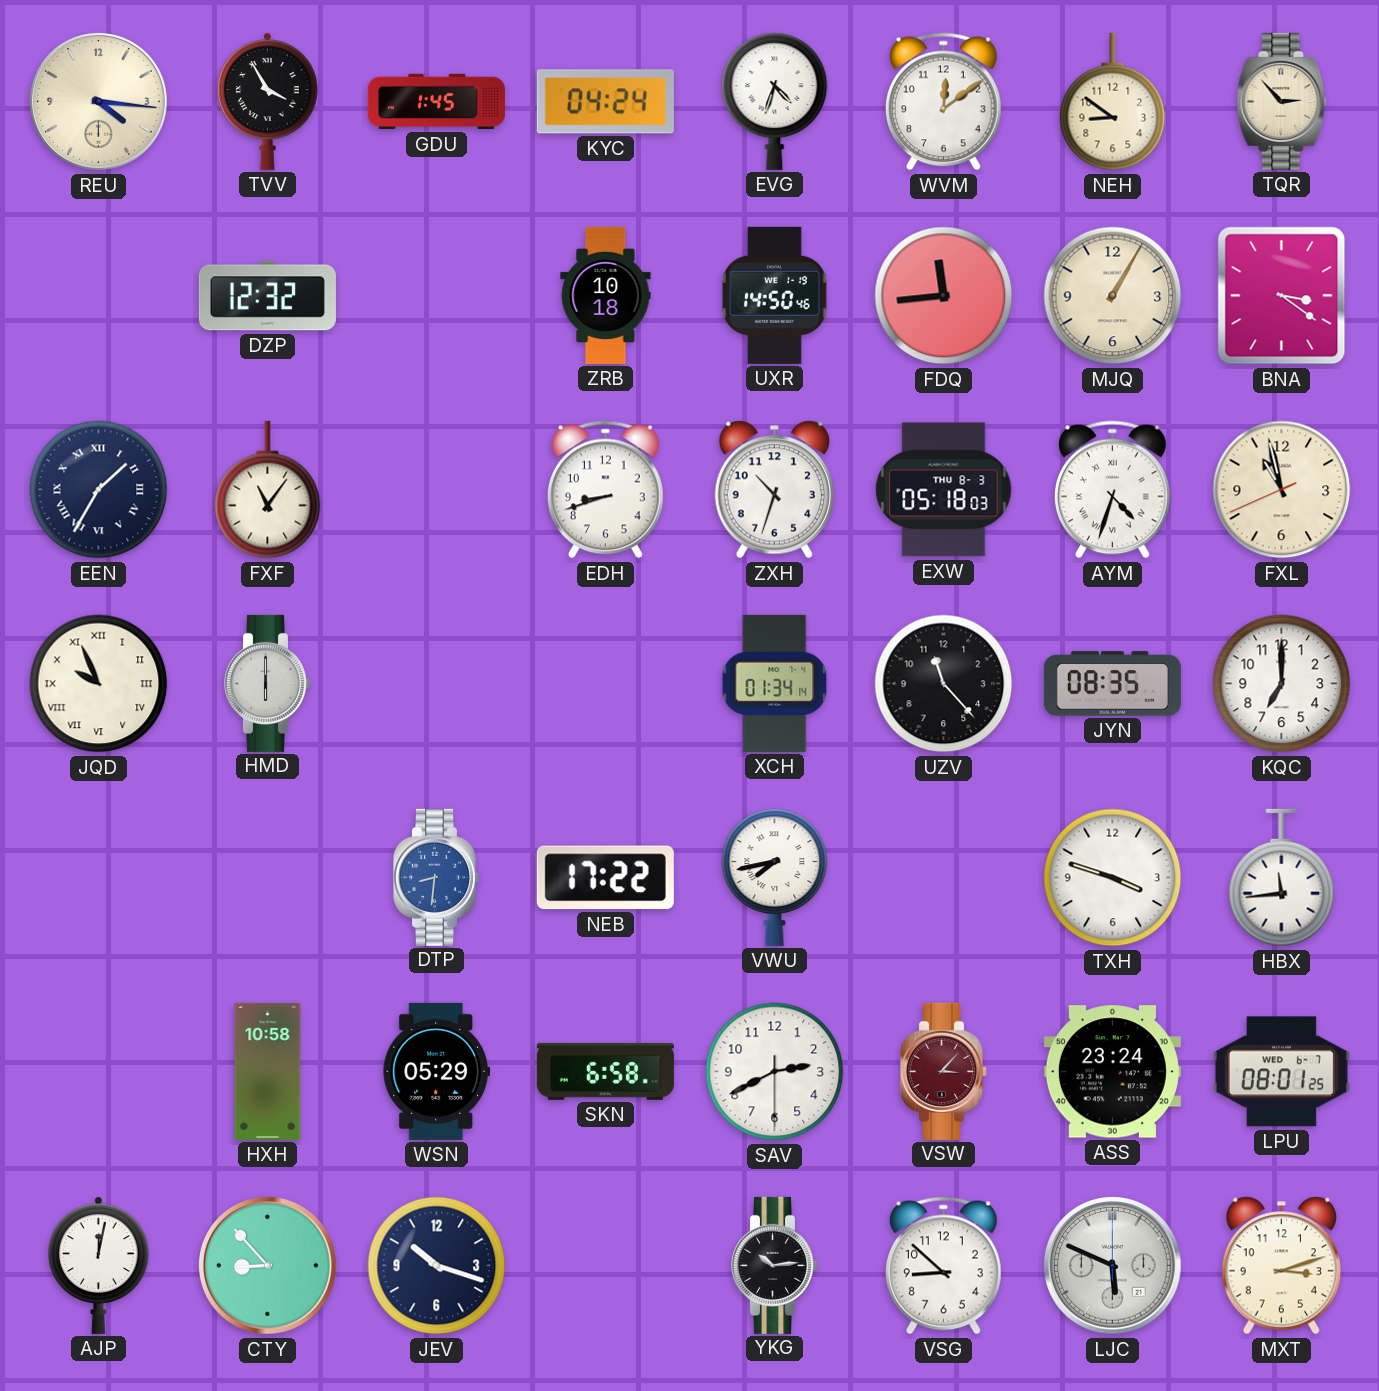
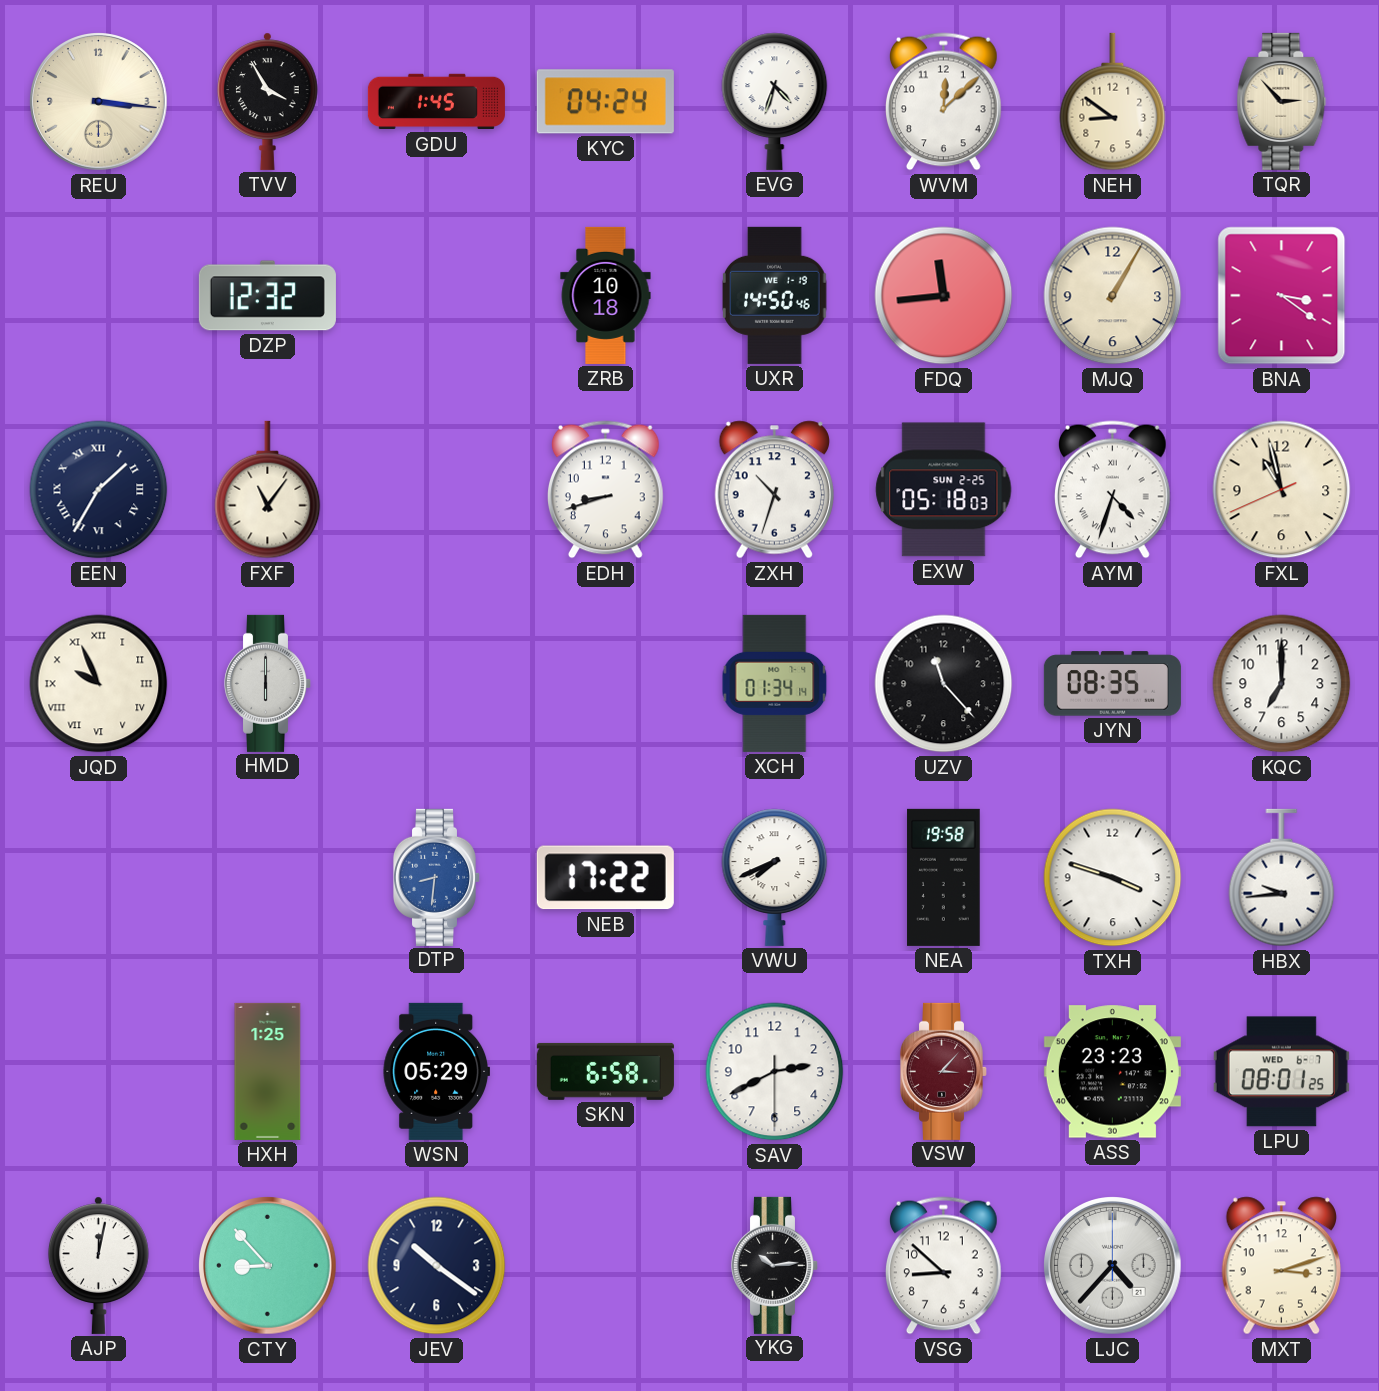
REU: 4:16 -> 3:16
WVM: 12:09 -> 12:08
EXW date: THU 8-3 -> SUN 2-25
VWU: 7:43 -> 7:41
NEA: none -> 19:58
HBX: 11:44 -> 9:44
HXH: 10:58 -> 1:25
ASS: 23:24 -> 23:23
JEV: 10:18 -> 10:21
LJC: 5:49 -> 4:37
